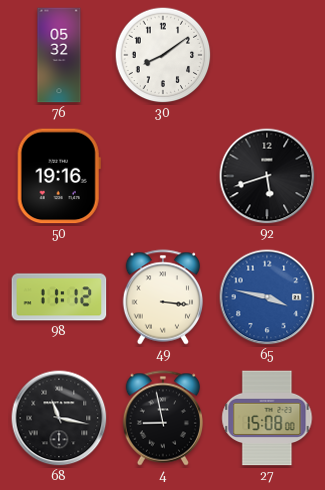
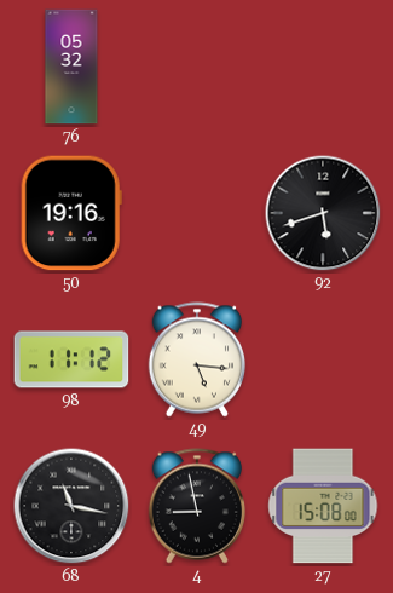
30: 8:09 -> none
49: 3:16 -> 5:16
65: 3:47 -> none
